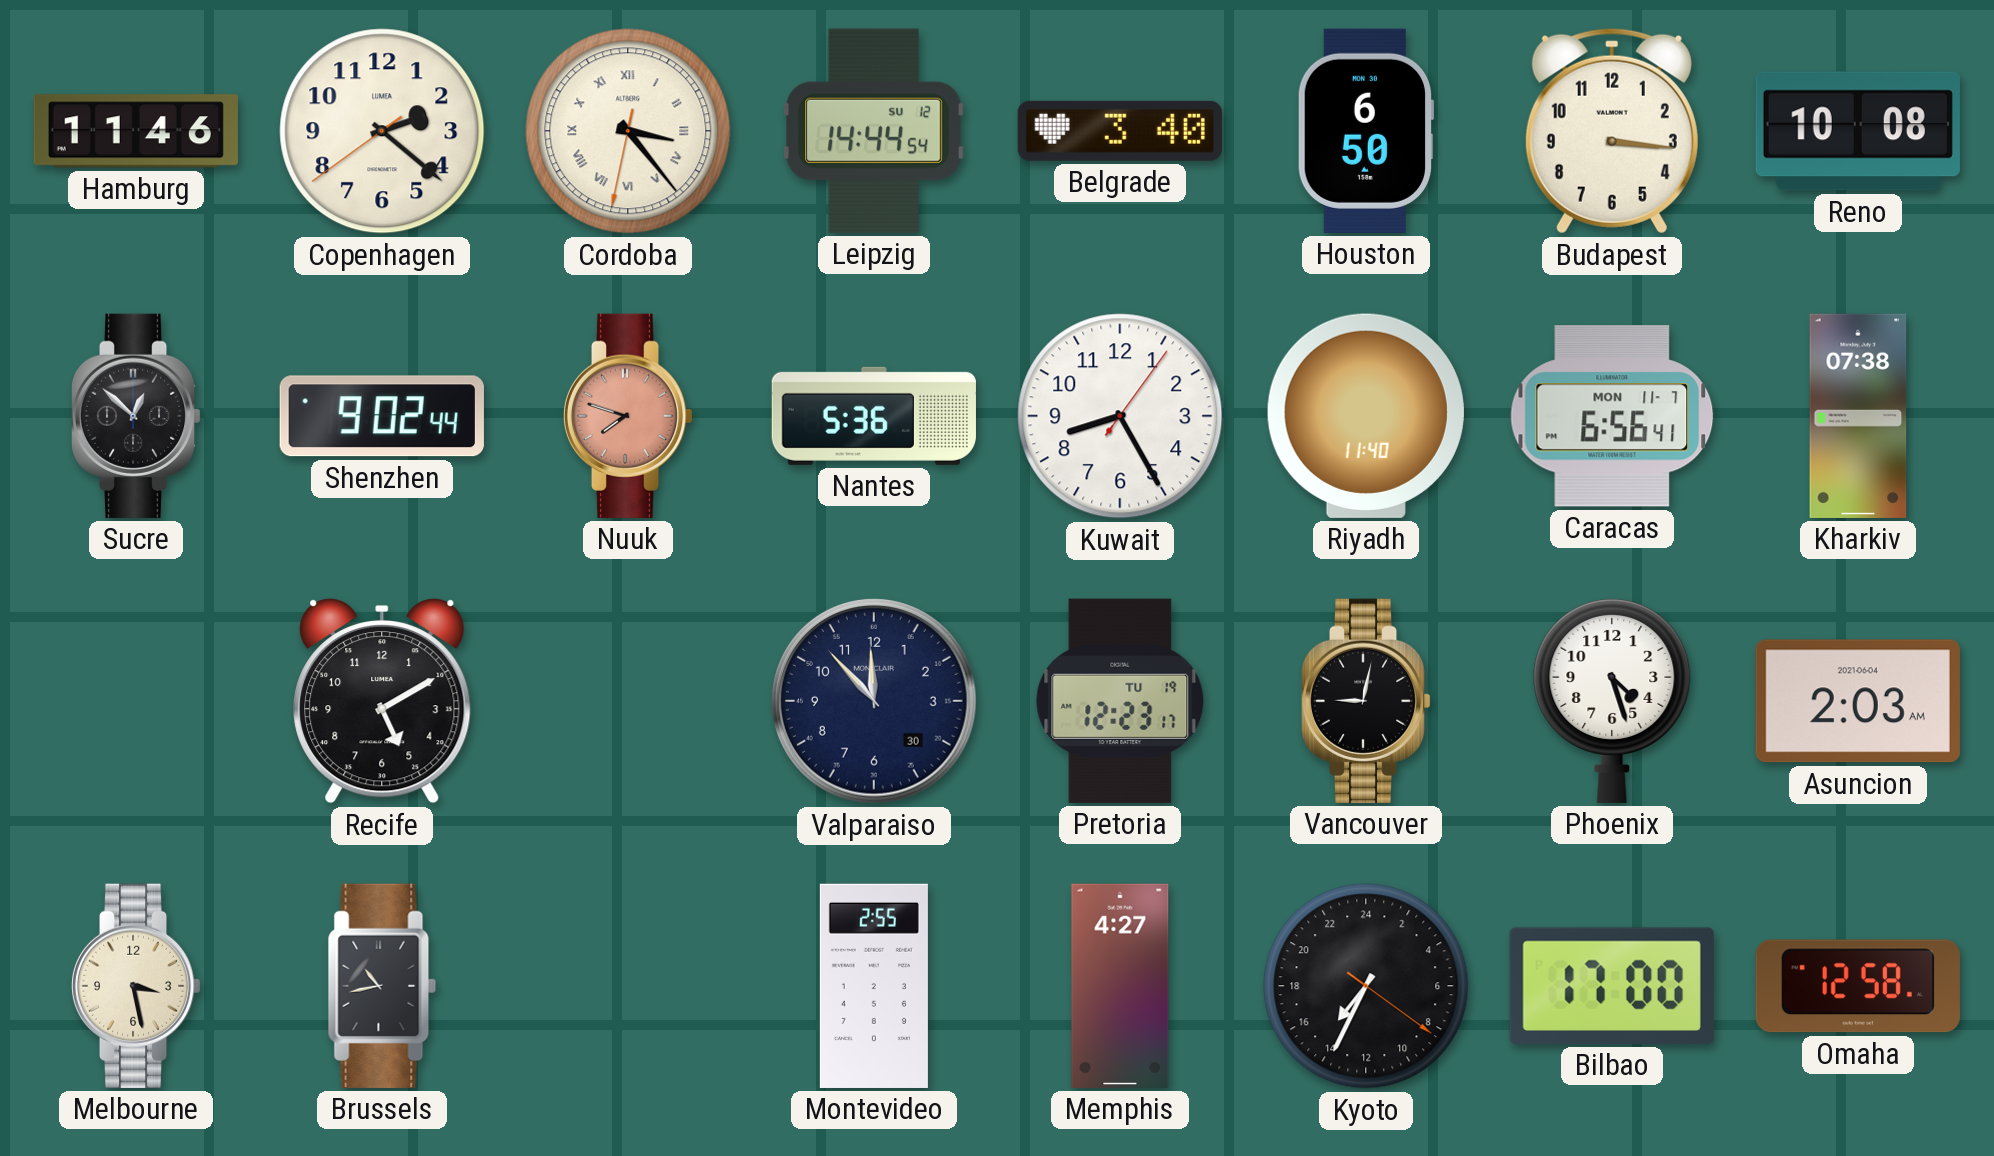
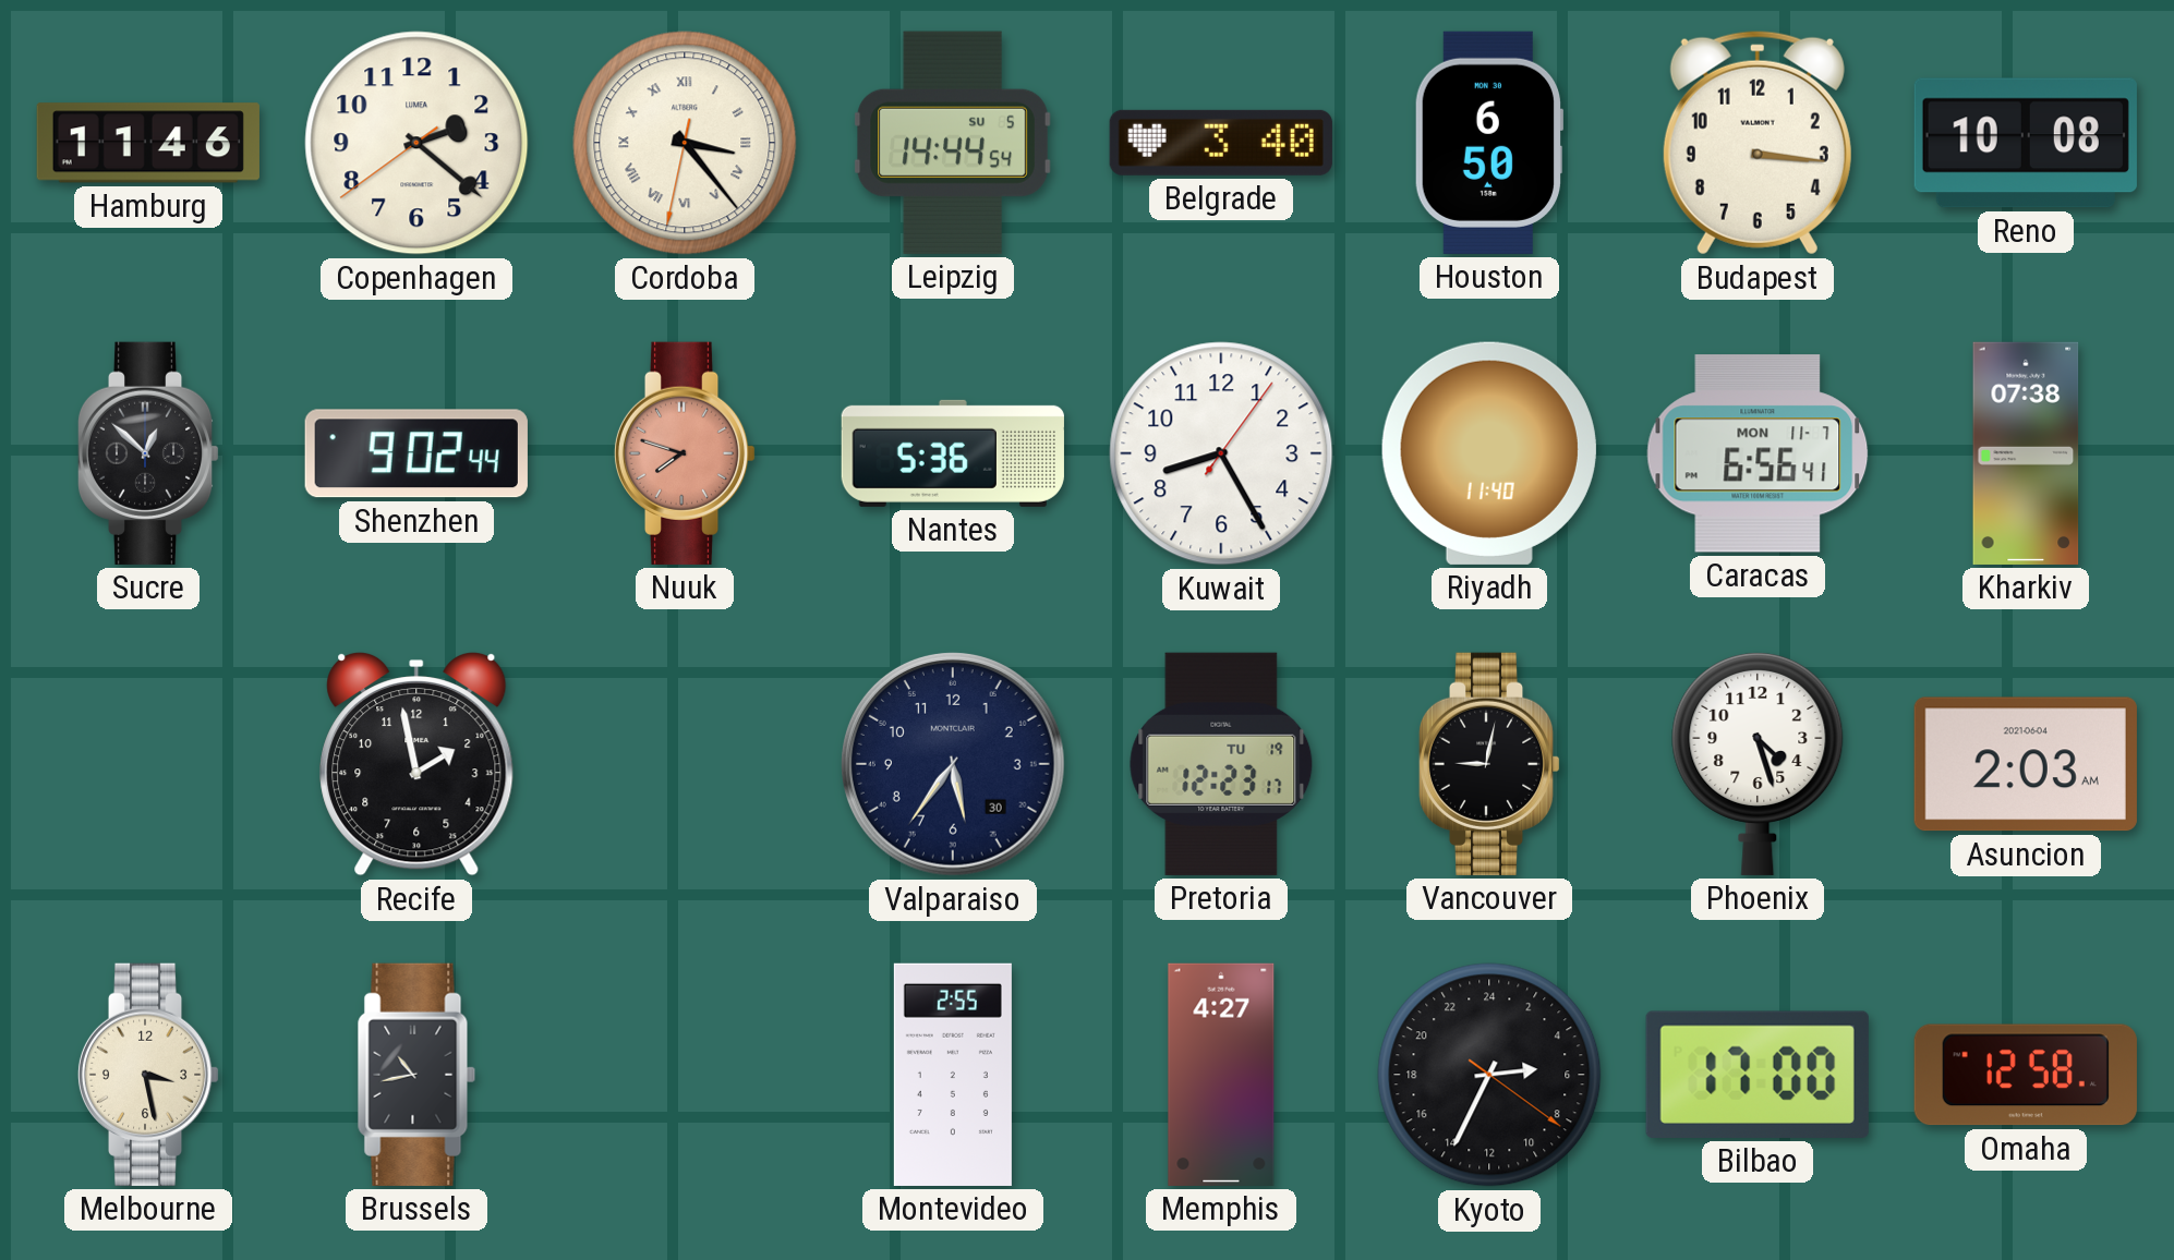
Leipzig date: SU 12 -> SU 5
Recife: 5:10 -> 1:58
Valparaiso: 11:53 -> 5:36
Kyoto: 14:34 -> 5:34
